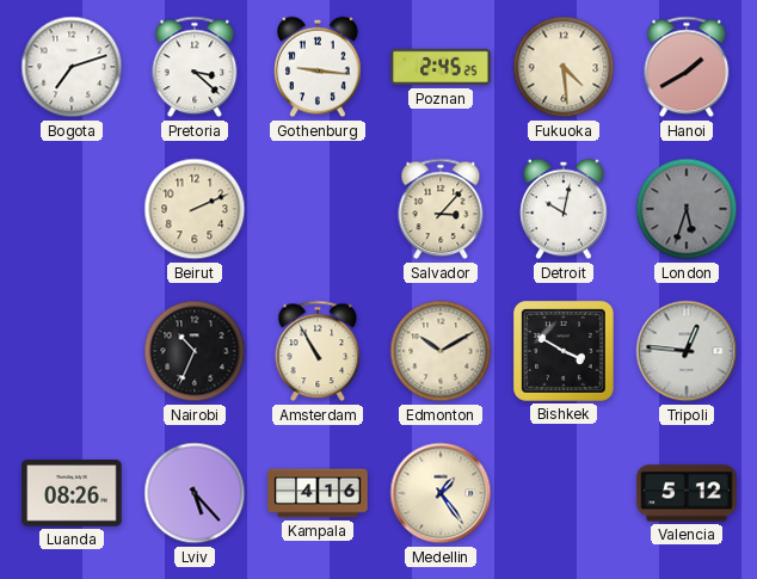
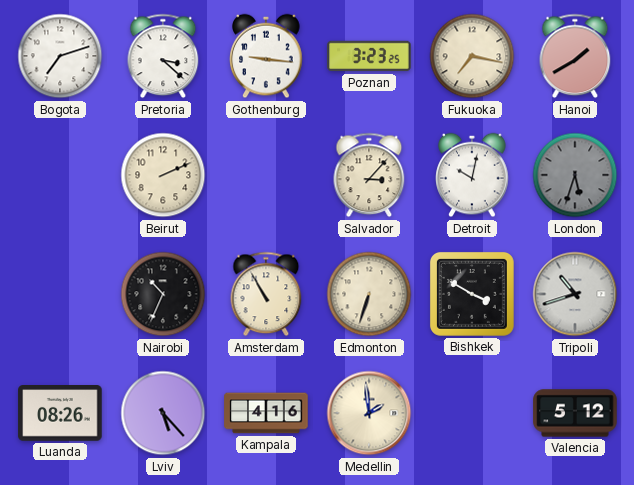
Poznan: 2:45 -> 3:23
Fukuoka: 4:29 -> 7:17
Edmonton: 10:10 -> 6:33
Tripoli: 12:46 -> 10:42
Medellin: 1:24 -> 1:59
